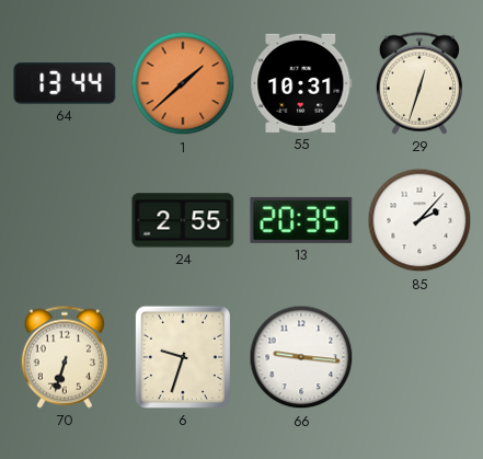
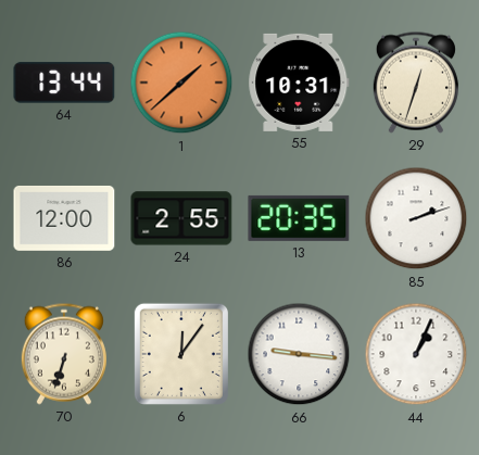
86: none -> 12:00
85: 2:07 -> 2:12
6: 9:33 -> 12:06
44: none -> 1:04
